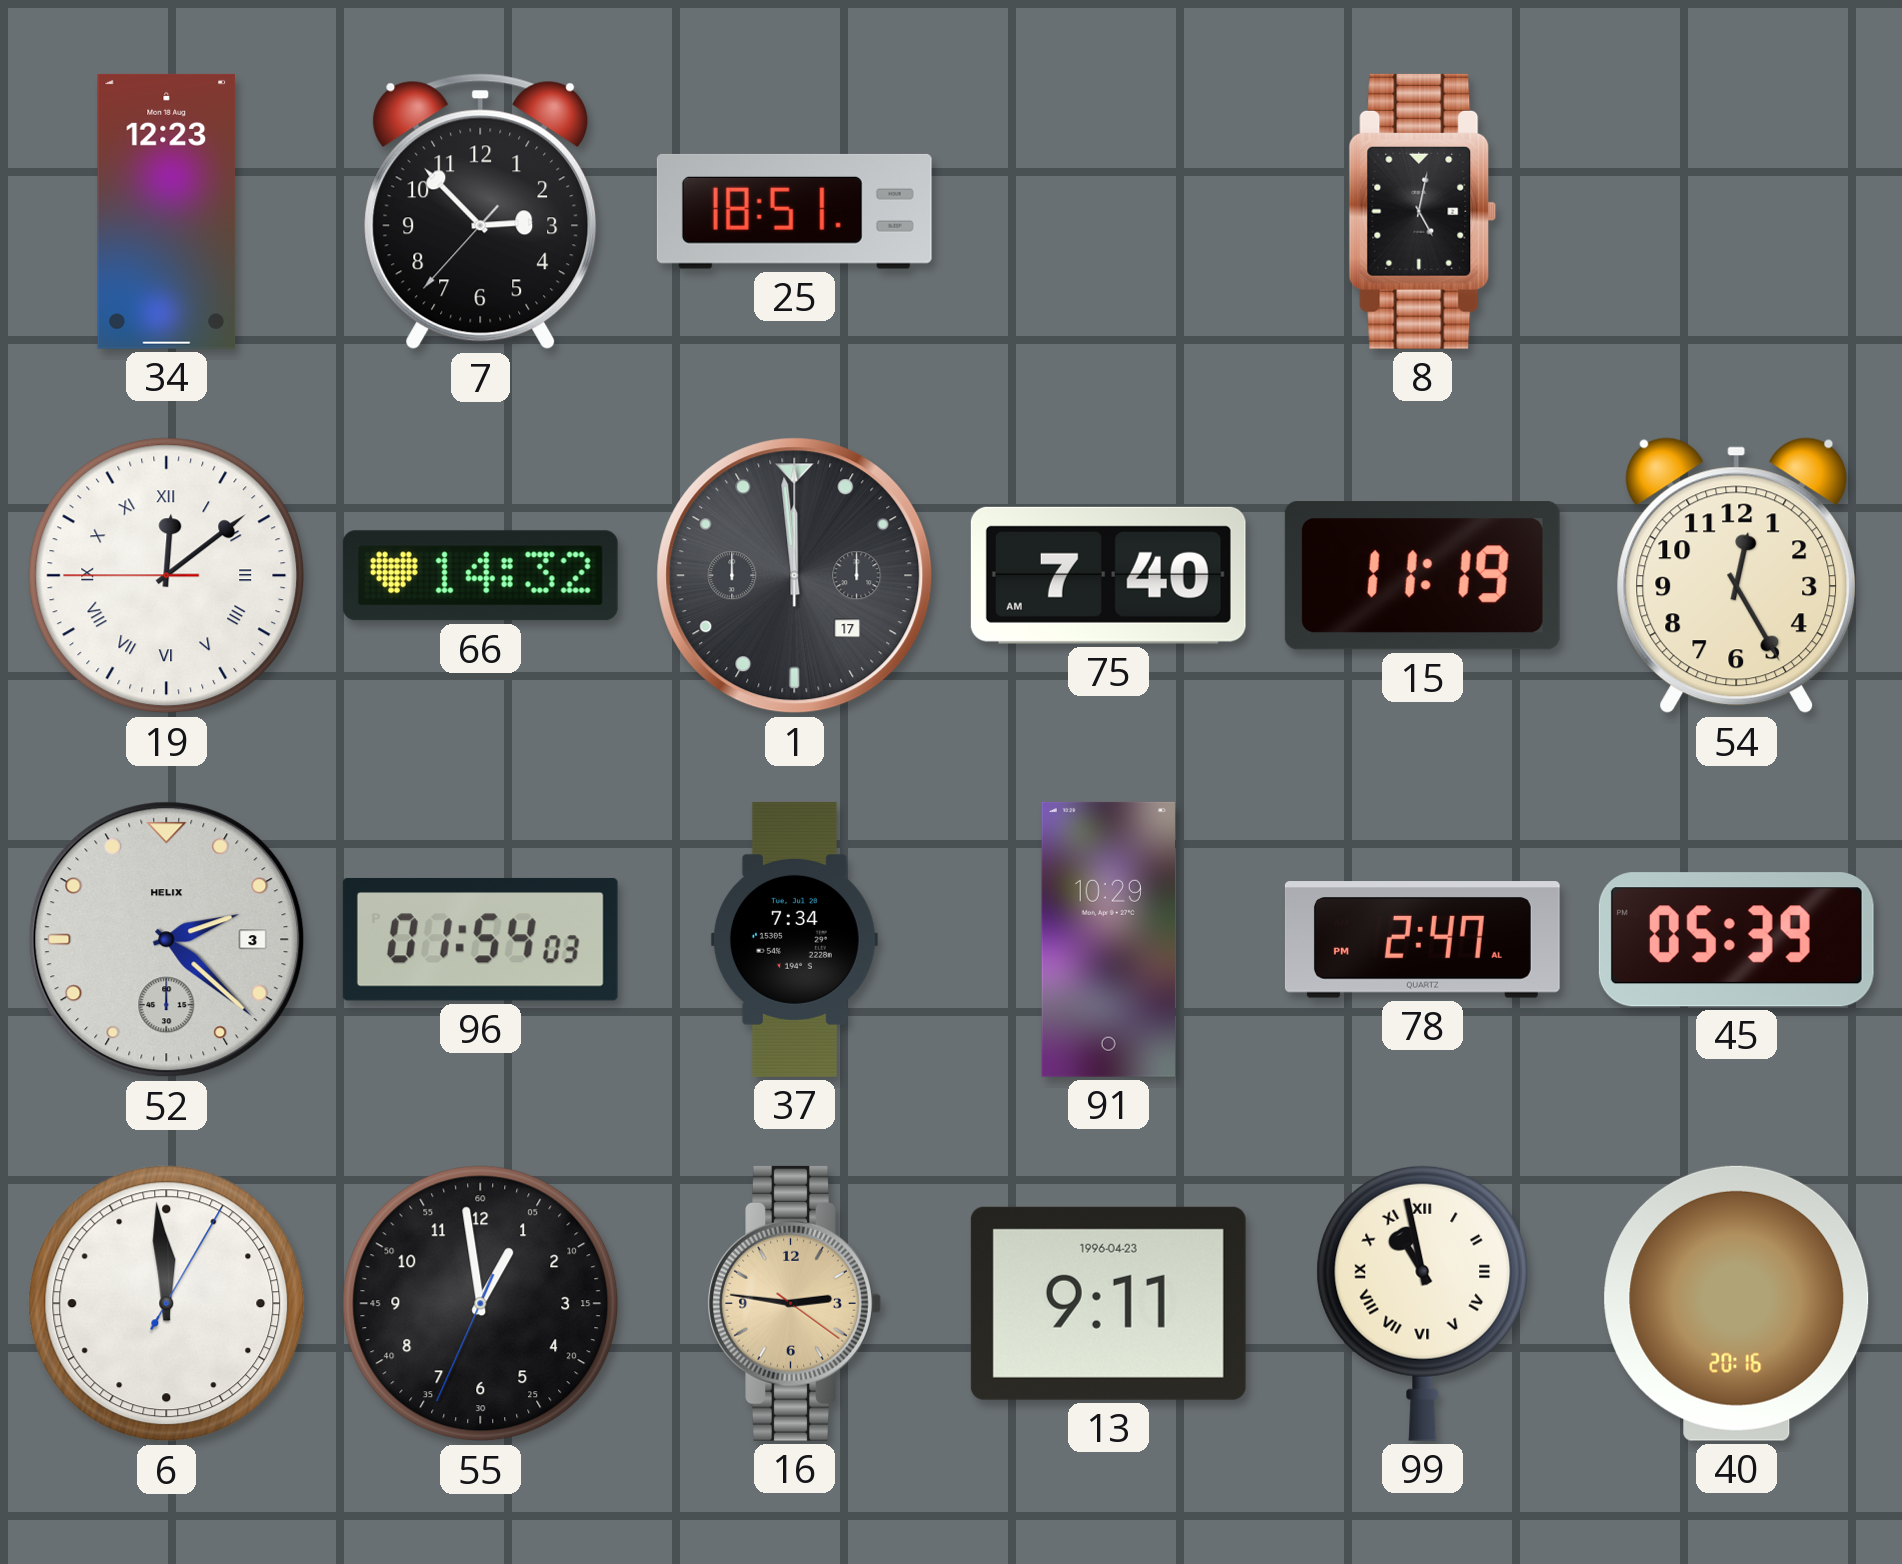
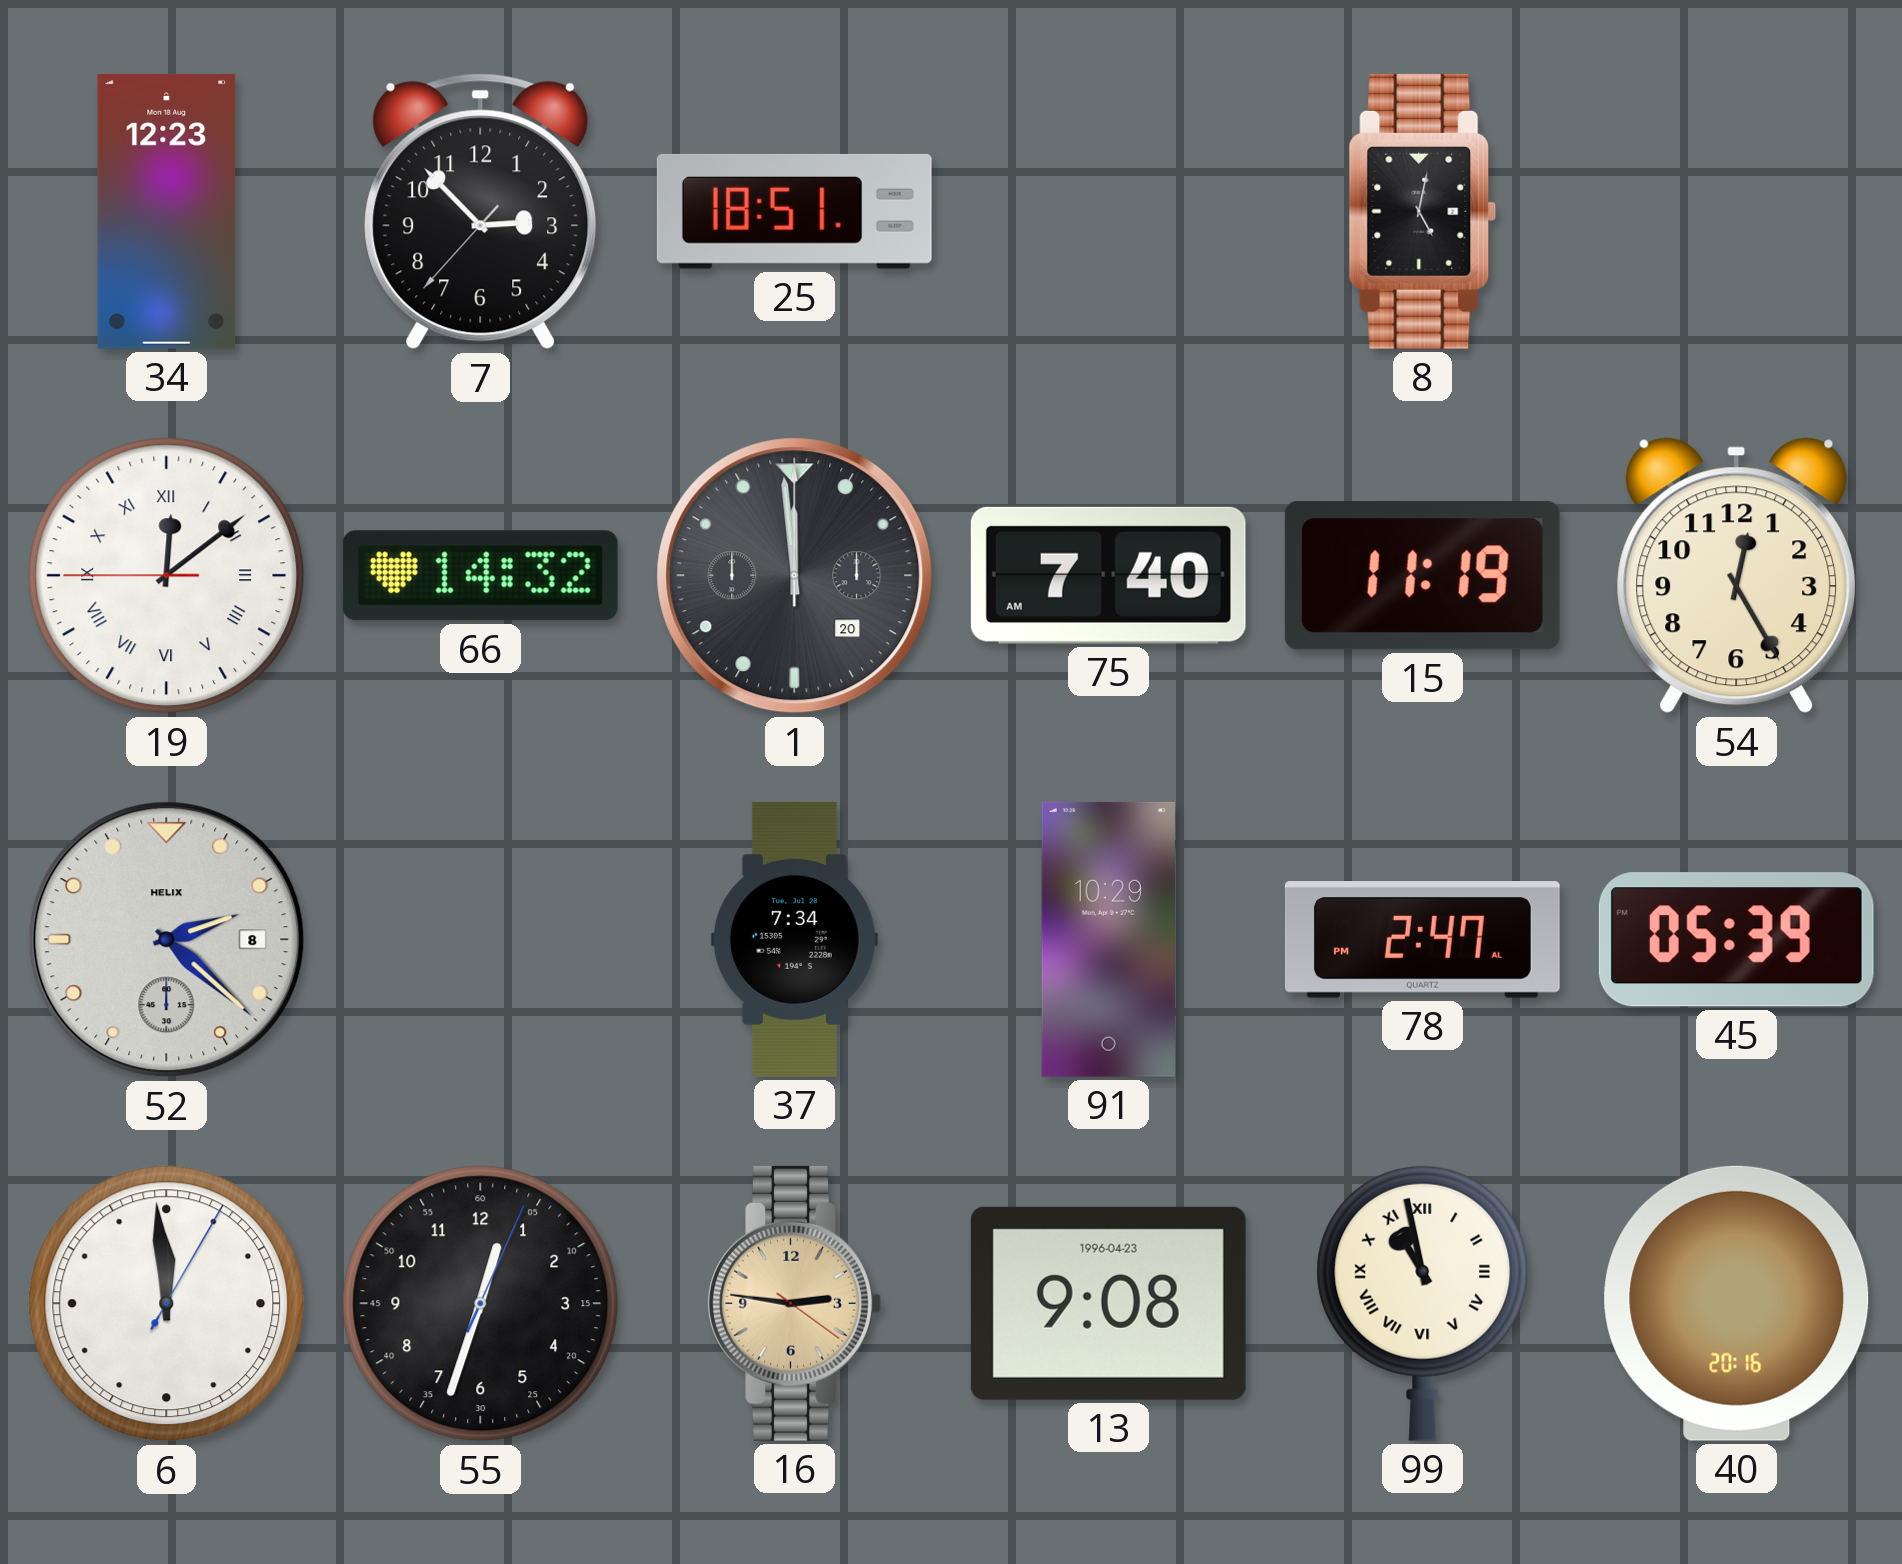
1 date: 17 -> 20
52 date: 3 -> 8
96: 01:54 -> none
55: 12:58 -> 12:33
13: 9:11 -> 9:08
